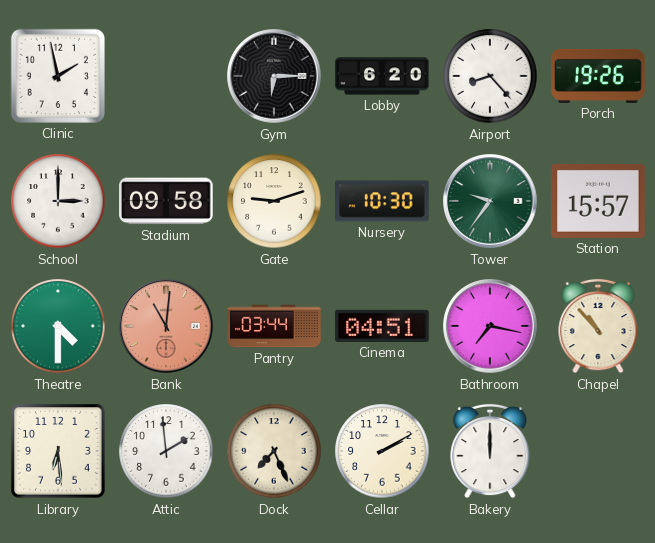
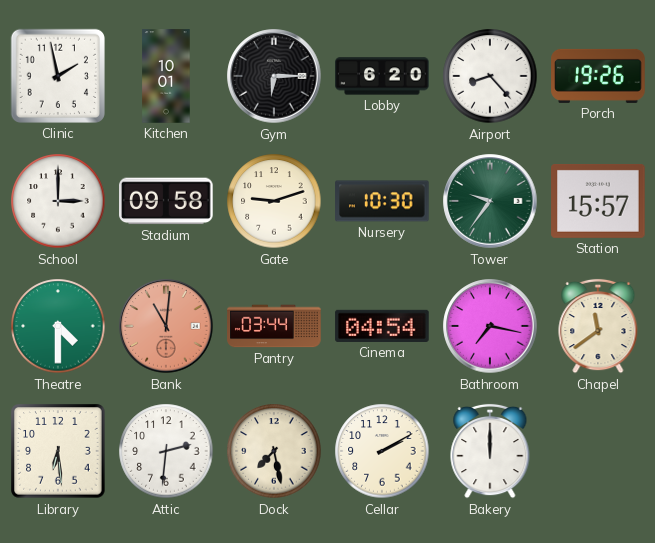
Kitchen: none -> 10:01
Cinema: 04:51 -> 04:54
Chapel: 10:53 -> 11:39
Attic: 1:59 -> 2:31
Dock: 7:26 -> 7:28
